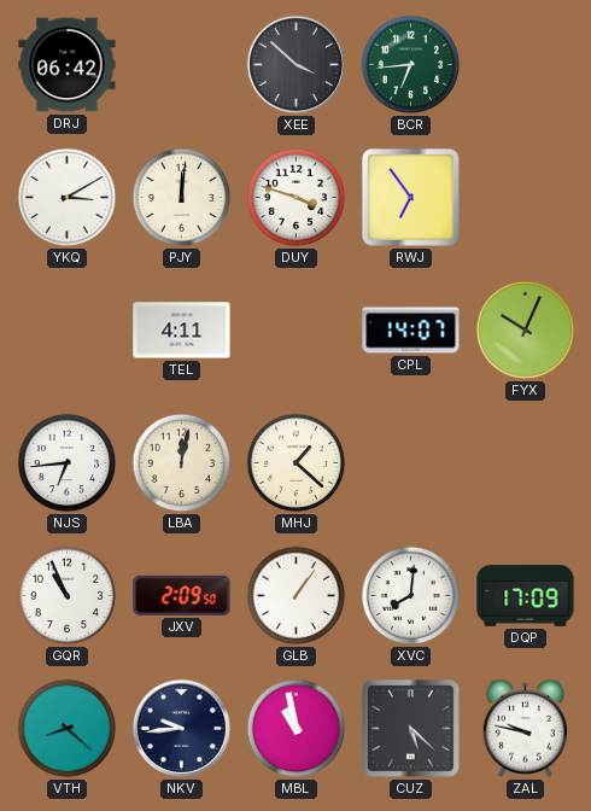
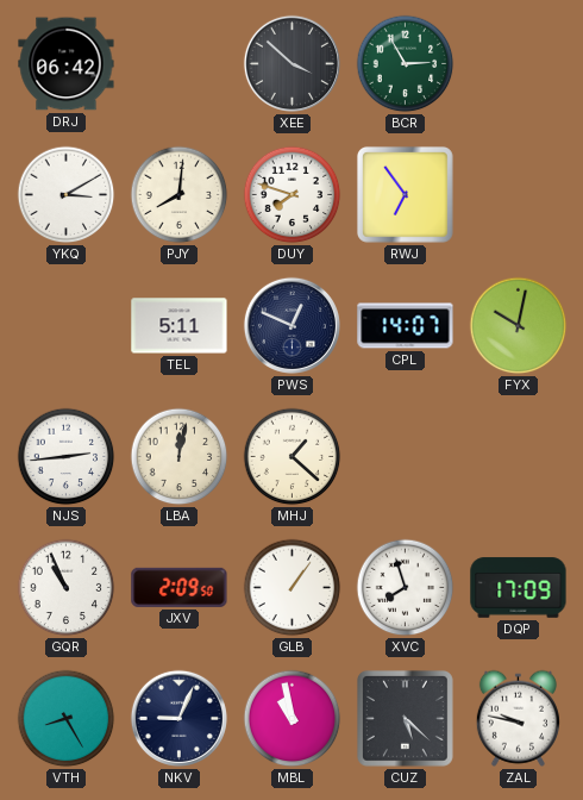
BCR: 6:44 -> 2:55
PJY: 12:01 -> 8:01
DUY: 3:48 -> 7:48
TEL: 4:11 -> 5:11
PWS: none -> 12:49
FYX: 10:04 -> 10:02
NJS: 6:44 -> 2:44
XVC: 8:01 -> 7:57
VTH: 8:22 -> 8:25
NKV: 9:44 -> 9:04
